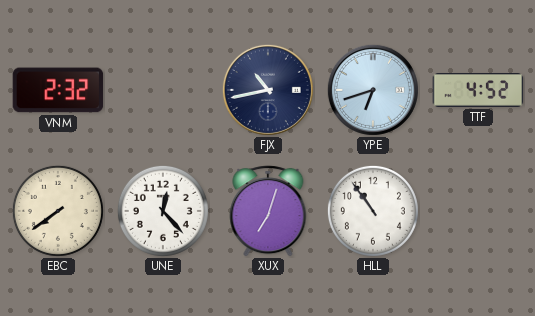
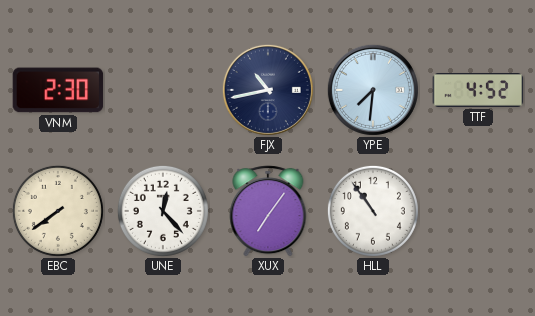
VNM: 2:32 -> 2:30
YPE: 6:42 -> 7:31
XUX: 7:03 -> 7:06
